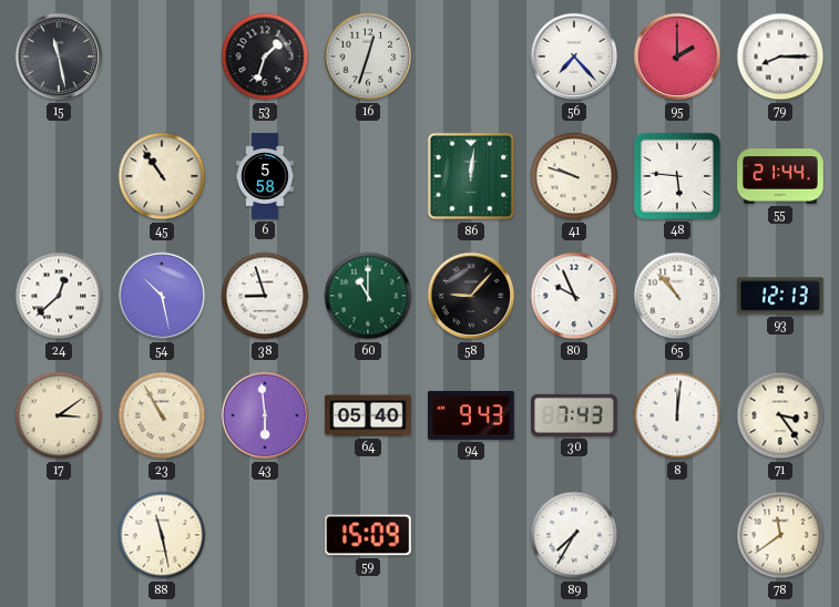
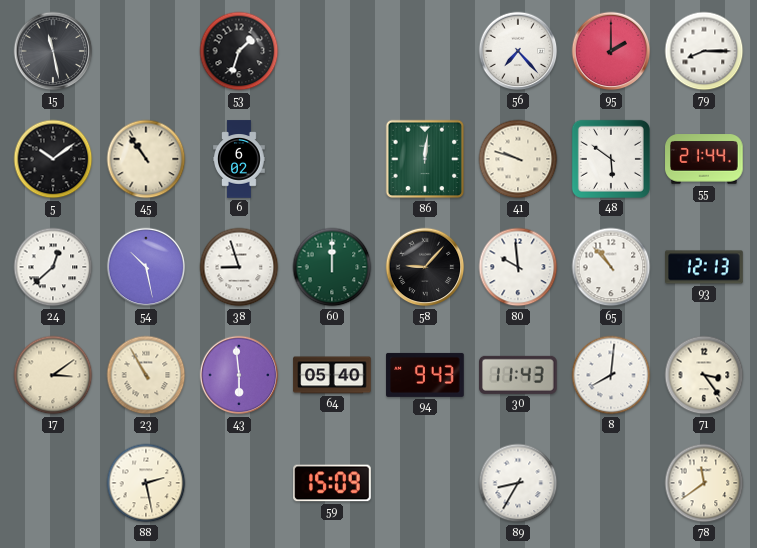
16: 12:33 -> none
5: none -> 10:09
6: 5:58 -> 6:02
48: 5:46 -> 5:51
60: 11:00 -> 12:00
80: 9:56 -> 9:59
30: 7:43 -> 11:43
8: 12:01 -> 8:01
88: 11:28 -> 2:28
89: 7:35 -> 8:35
